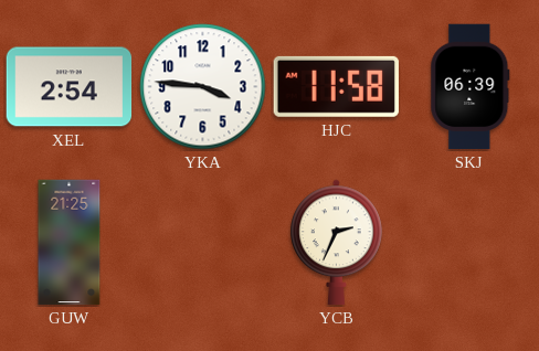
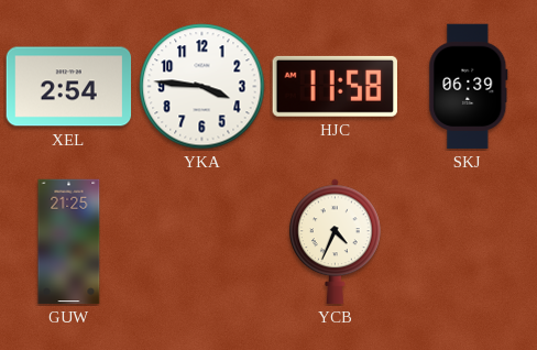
YCB: 2:34 -> 4:34
